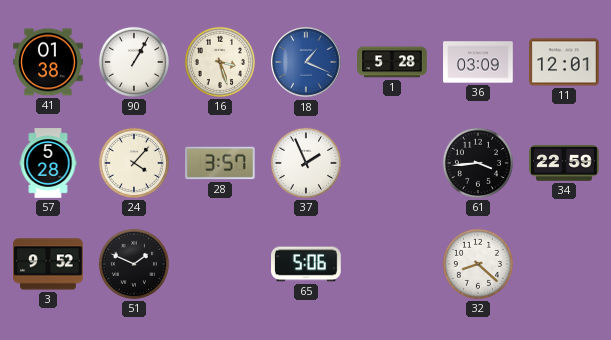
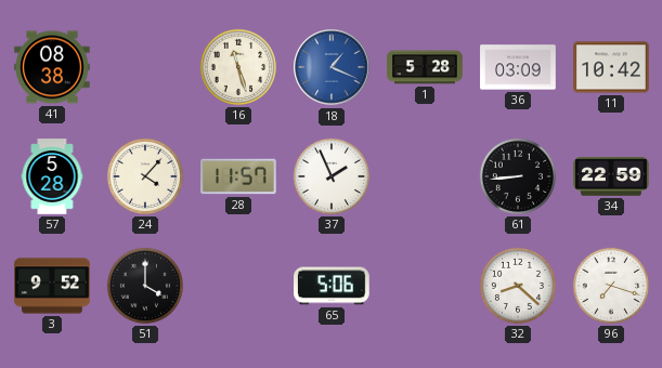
41: 01:38 -> 08:38
90: 1:05 -> none
16: 3:27 -> 11:27
11: 12:01 -> 10:42
28: 3:57 -> 11:57
61: 3:44 -> 8:44
51: 1:49 -> 4:00
96: none -> 7:18
